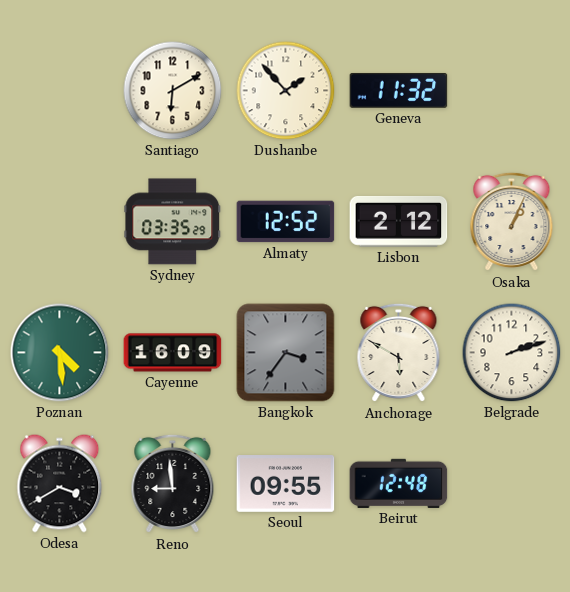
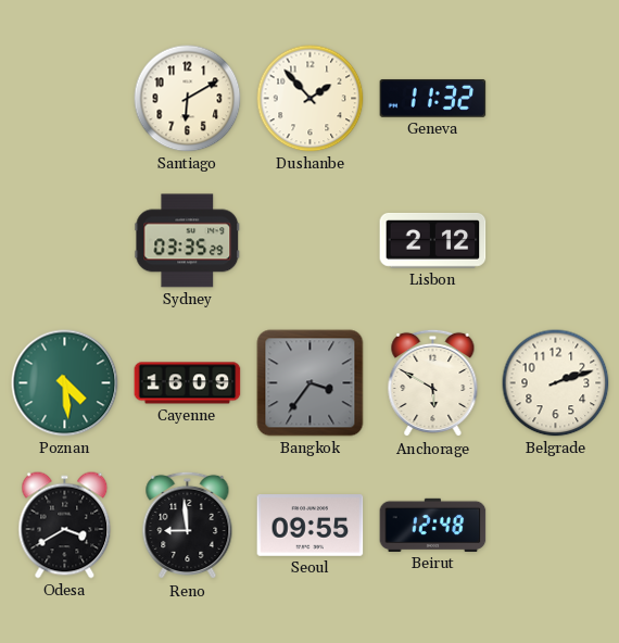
Almaty: 12:52 -> none
Osaka: 1:04 -> none
